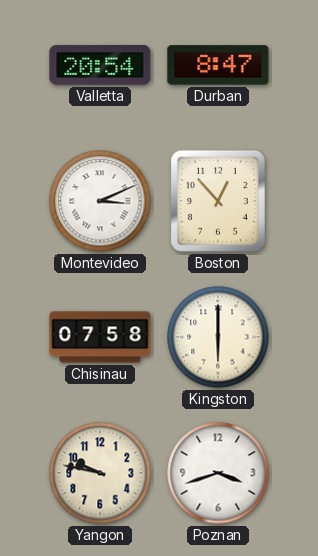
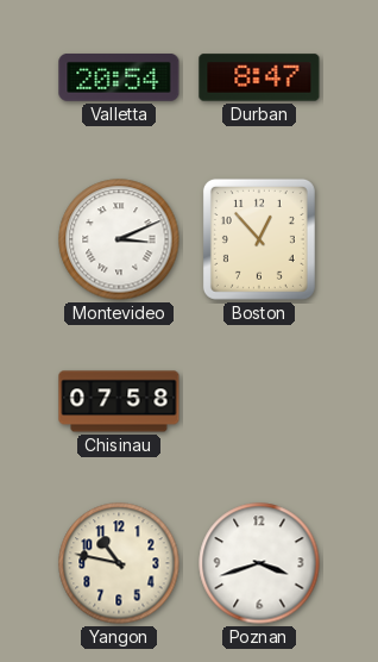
Kingston: 6:00 -> none
Yangon: 9:47 -> 10:47
